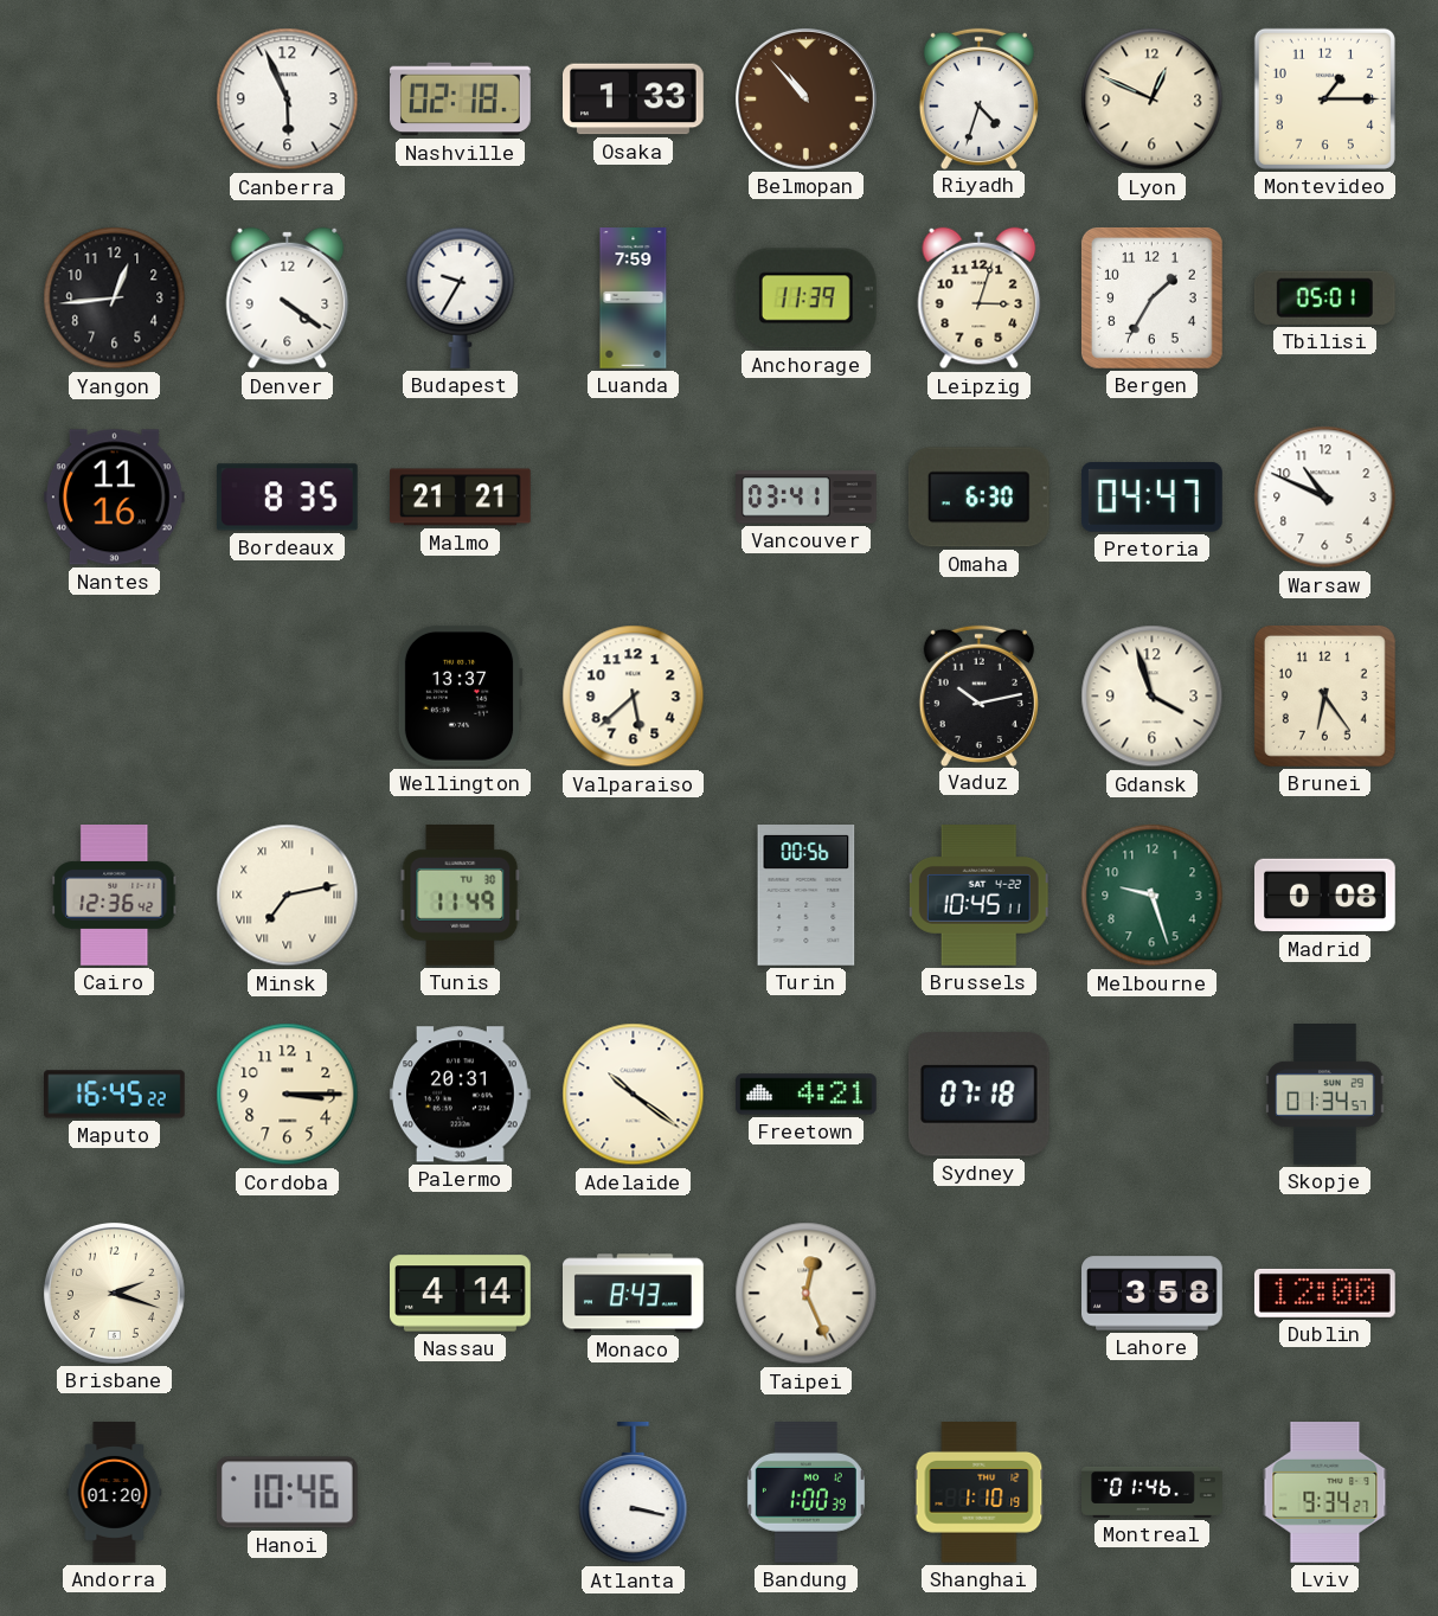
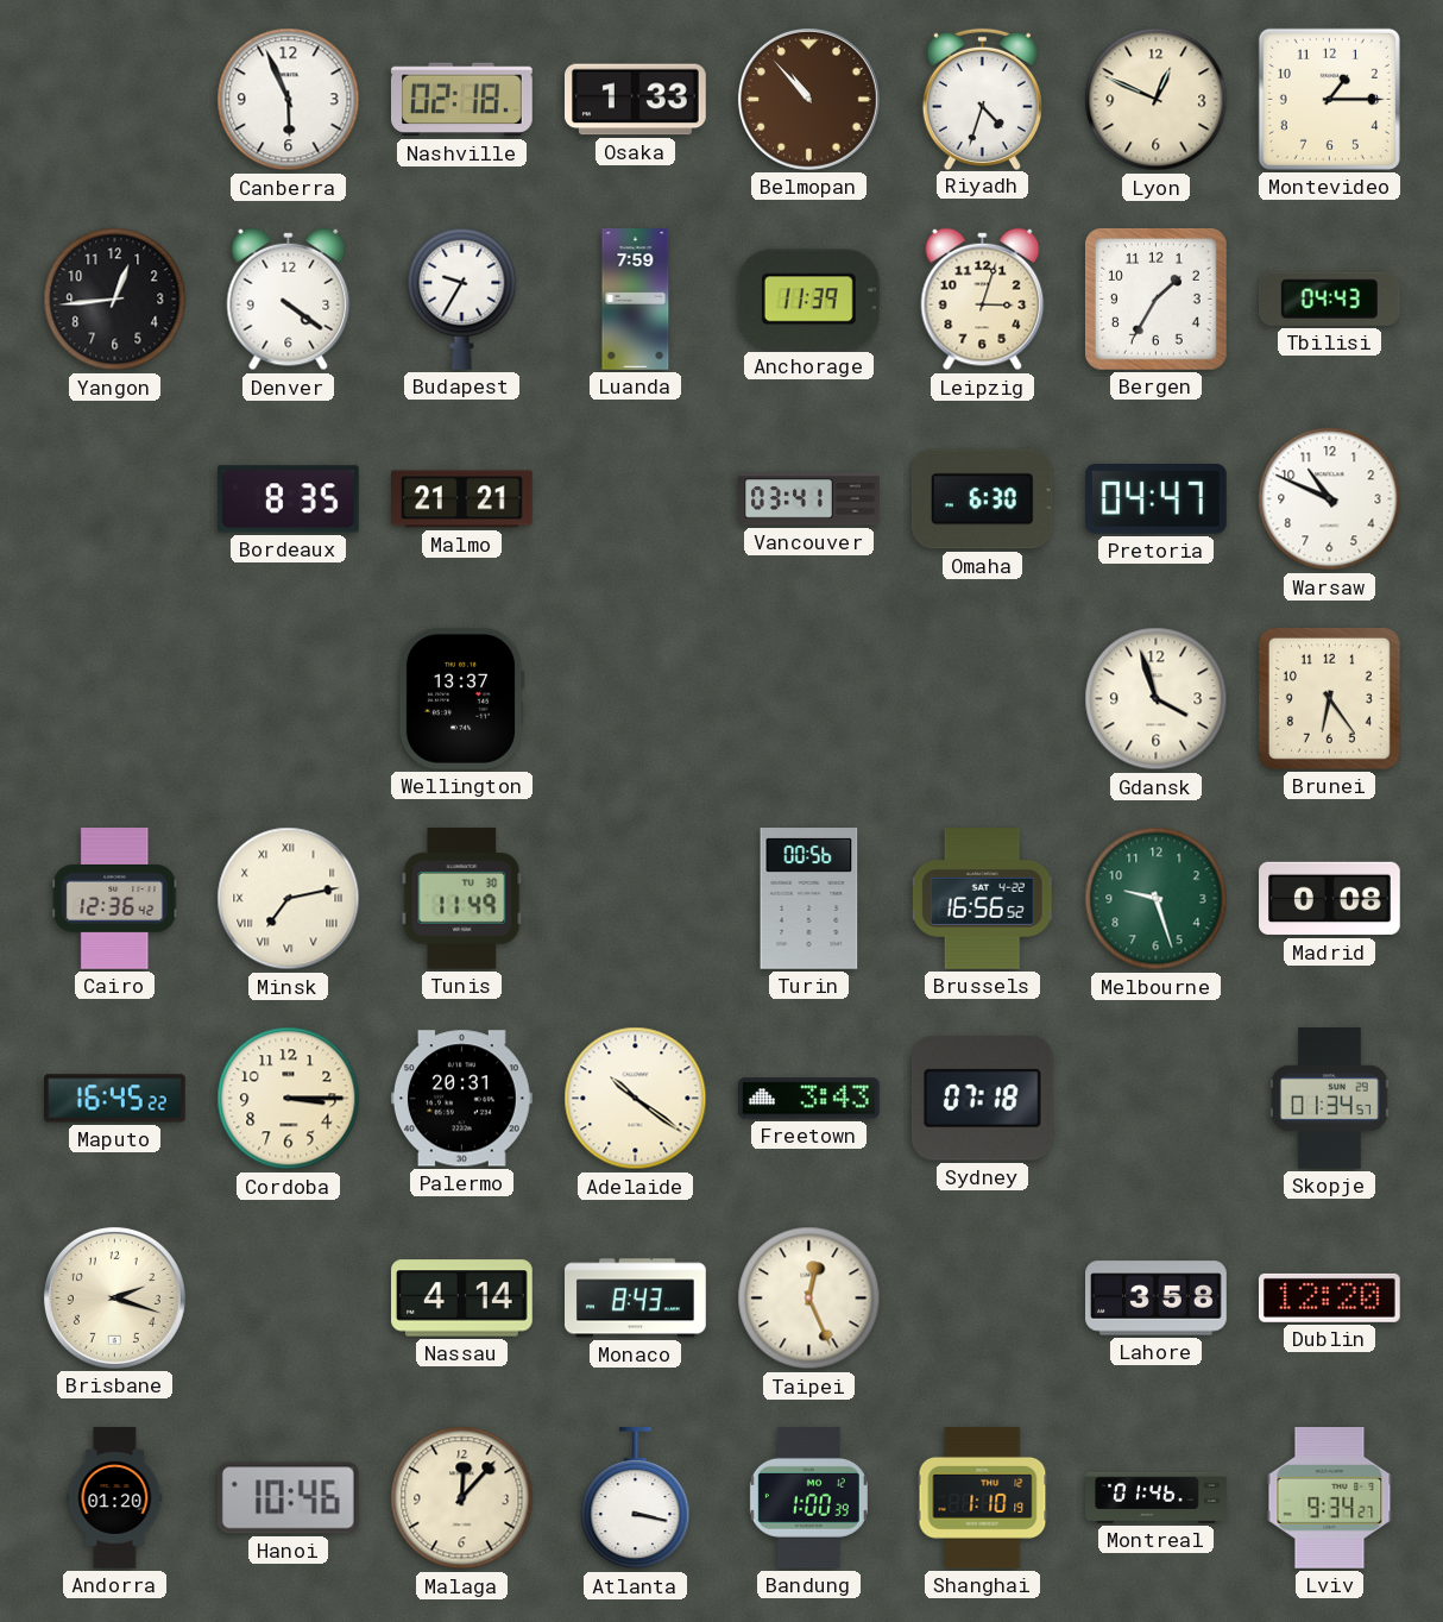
Tbilisi: 05:01 -> 04:43
Nantes: 11:16 -> none
Valparaiso: 5:38 -> none
Vaduz: 10:13 -> none
Brussels: 10:45 -> 16:56
Freetown: 4:21 -> 3:43
Dublin: 12:00 -> 12:20
Malaga: none -> 12:07
